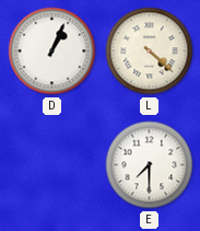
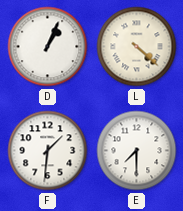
F: none -> 1:31
